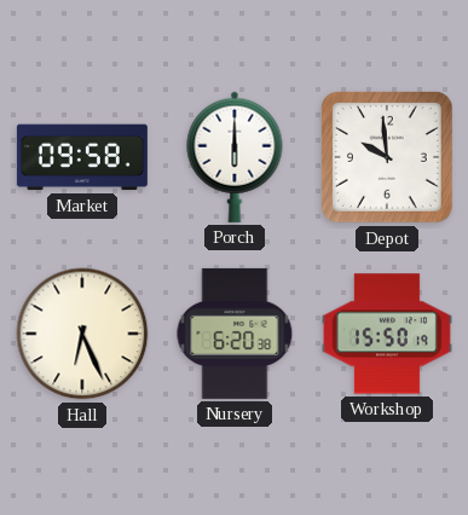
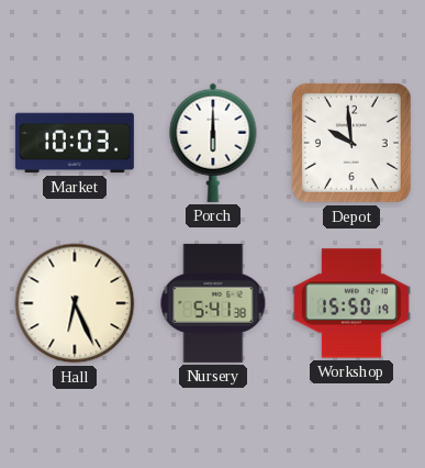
Market: 09:58 -> 10:03
Nursery: 6:20 -> 5:41
